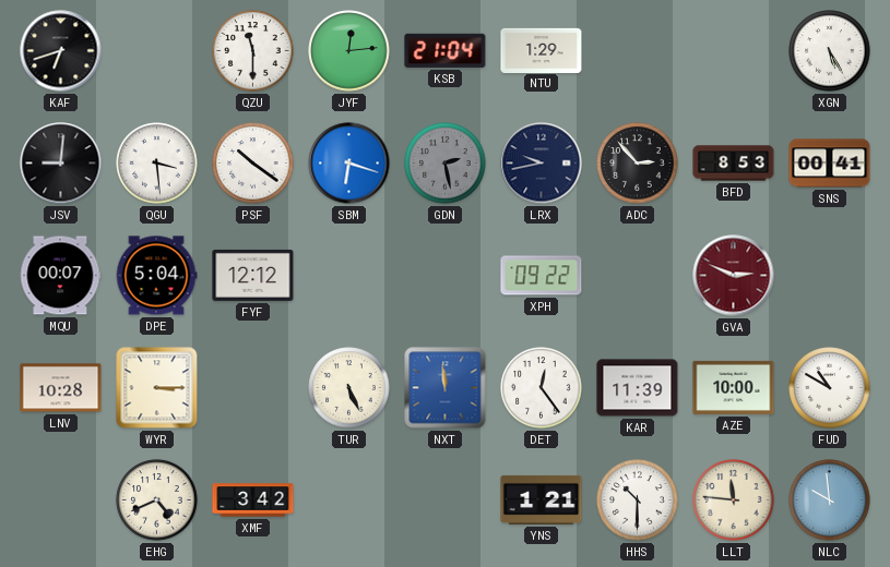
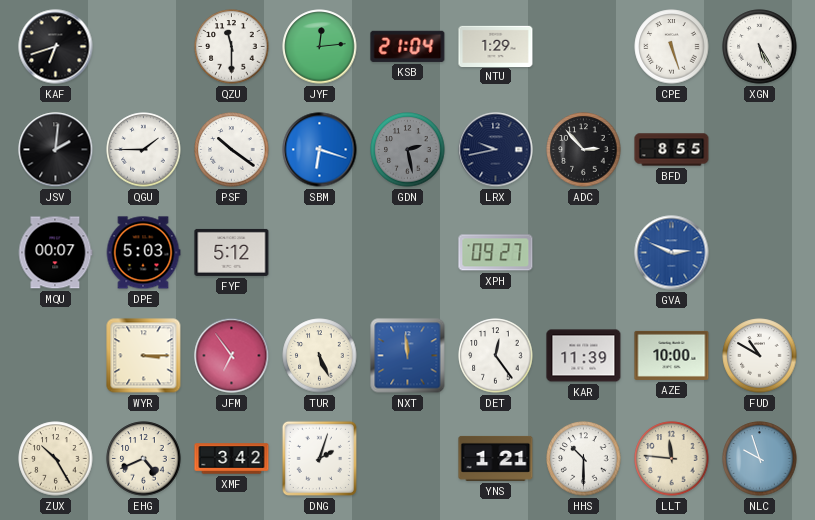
CPE: none -> 5:27
JSV: 9:01 -> 2:01
QGU: 3:29 -> 1:45
BFD: 8:53 -> 8:55
SNS: 00:41 -> none
DPE: 5:04 -> 5:03
FYF: 12:12 -> 5:12
XPH: 09:22 -> 09:27
GVA dial: burgundy -> blue
LNV: 10:28 -> none
JFM: none -> 6:54
ZUX: none -> 10:25
DNG: none -> 2:03
NLC: 9:59 -> 9:57
